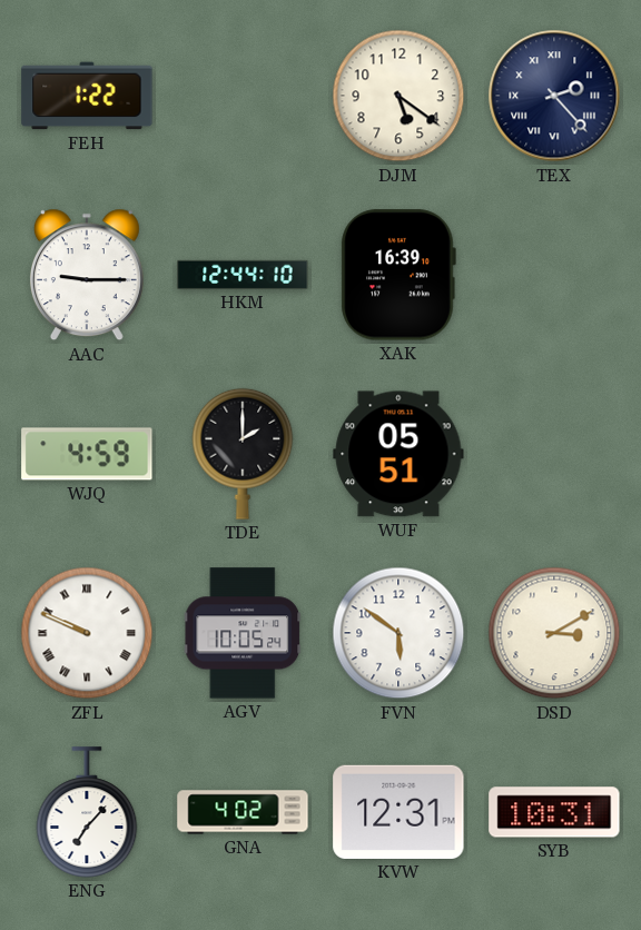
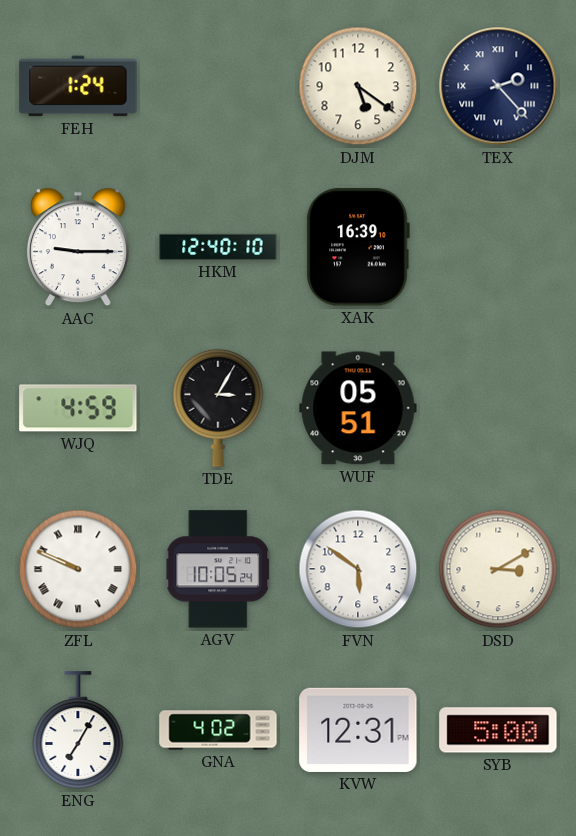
FEH: 1:22 -> 1:24
HKM: 12:44 -> 12:40
TDE: 2:00 -> 3:05
ENG: 7:07 -> 7:05
SYB: 10:31 -> 5:00
